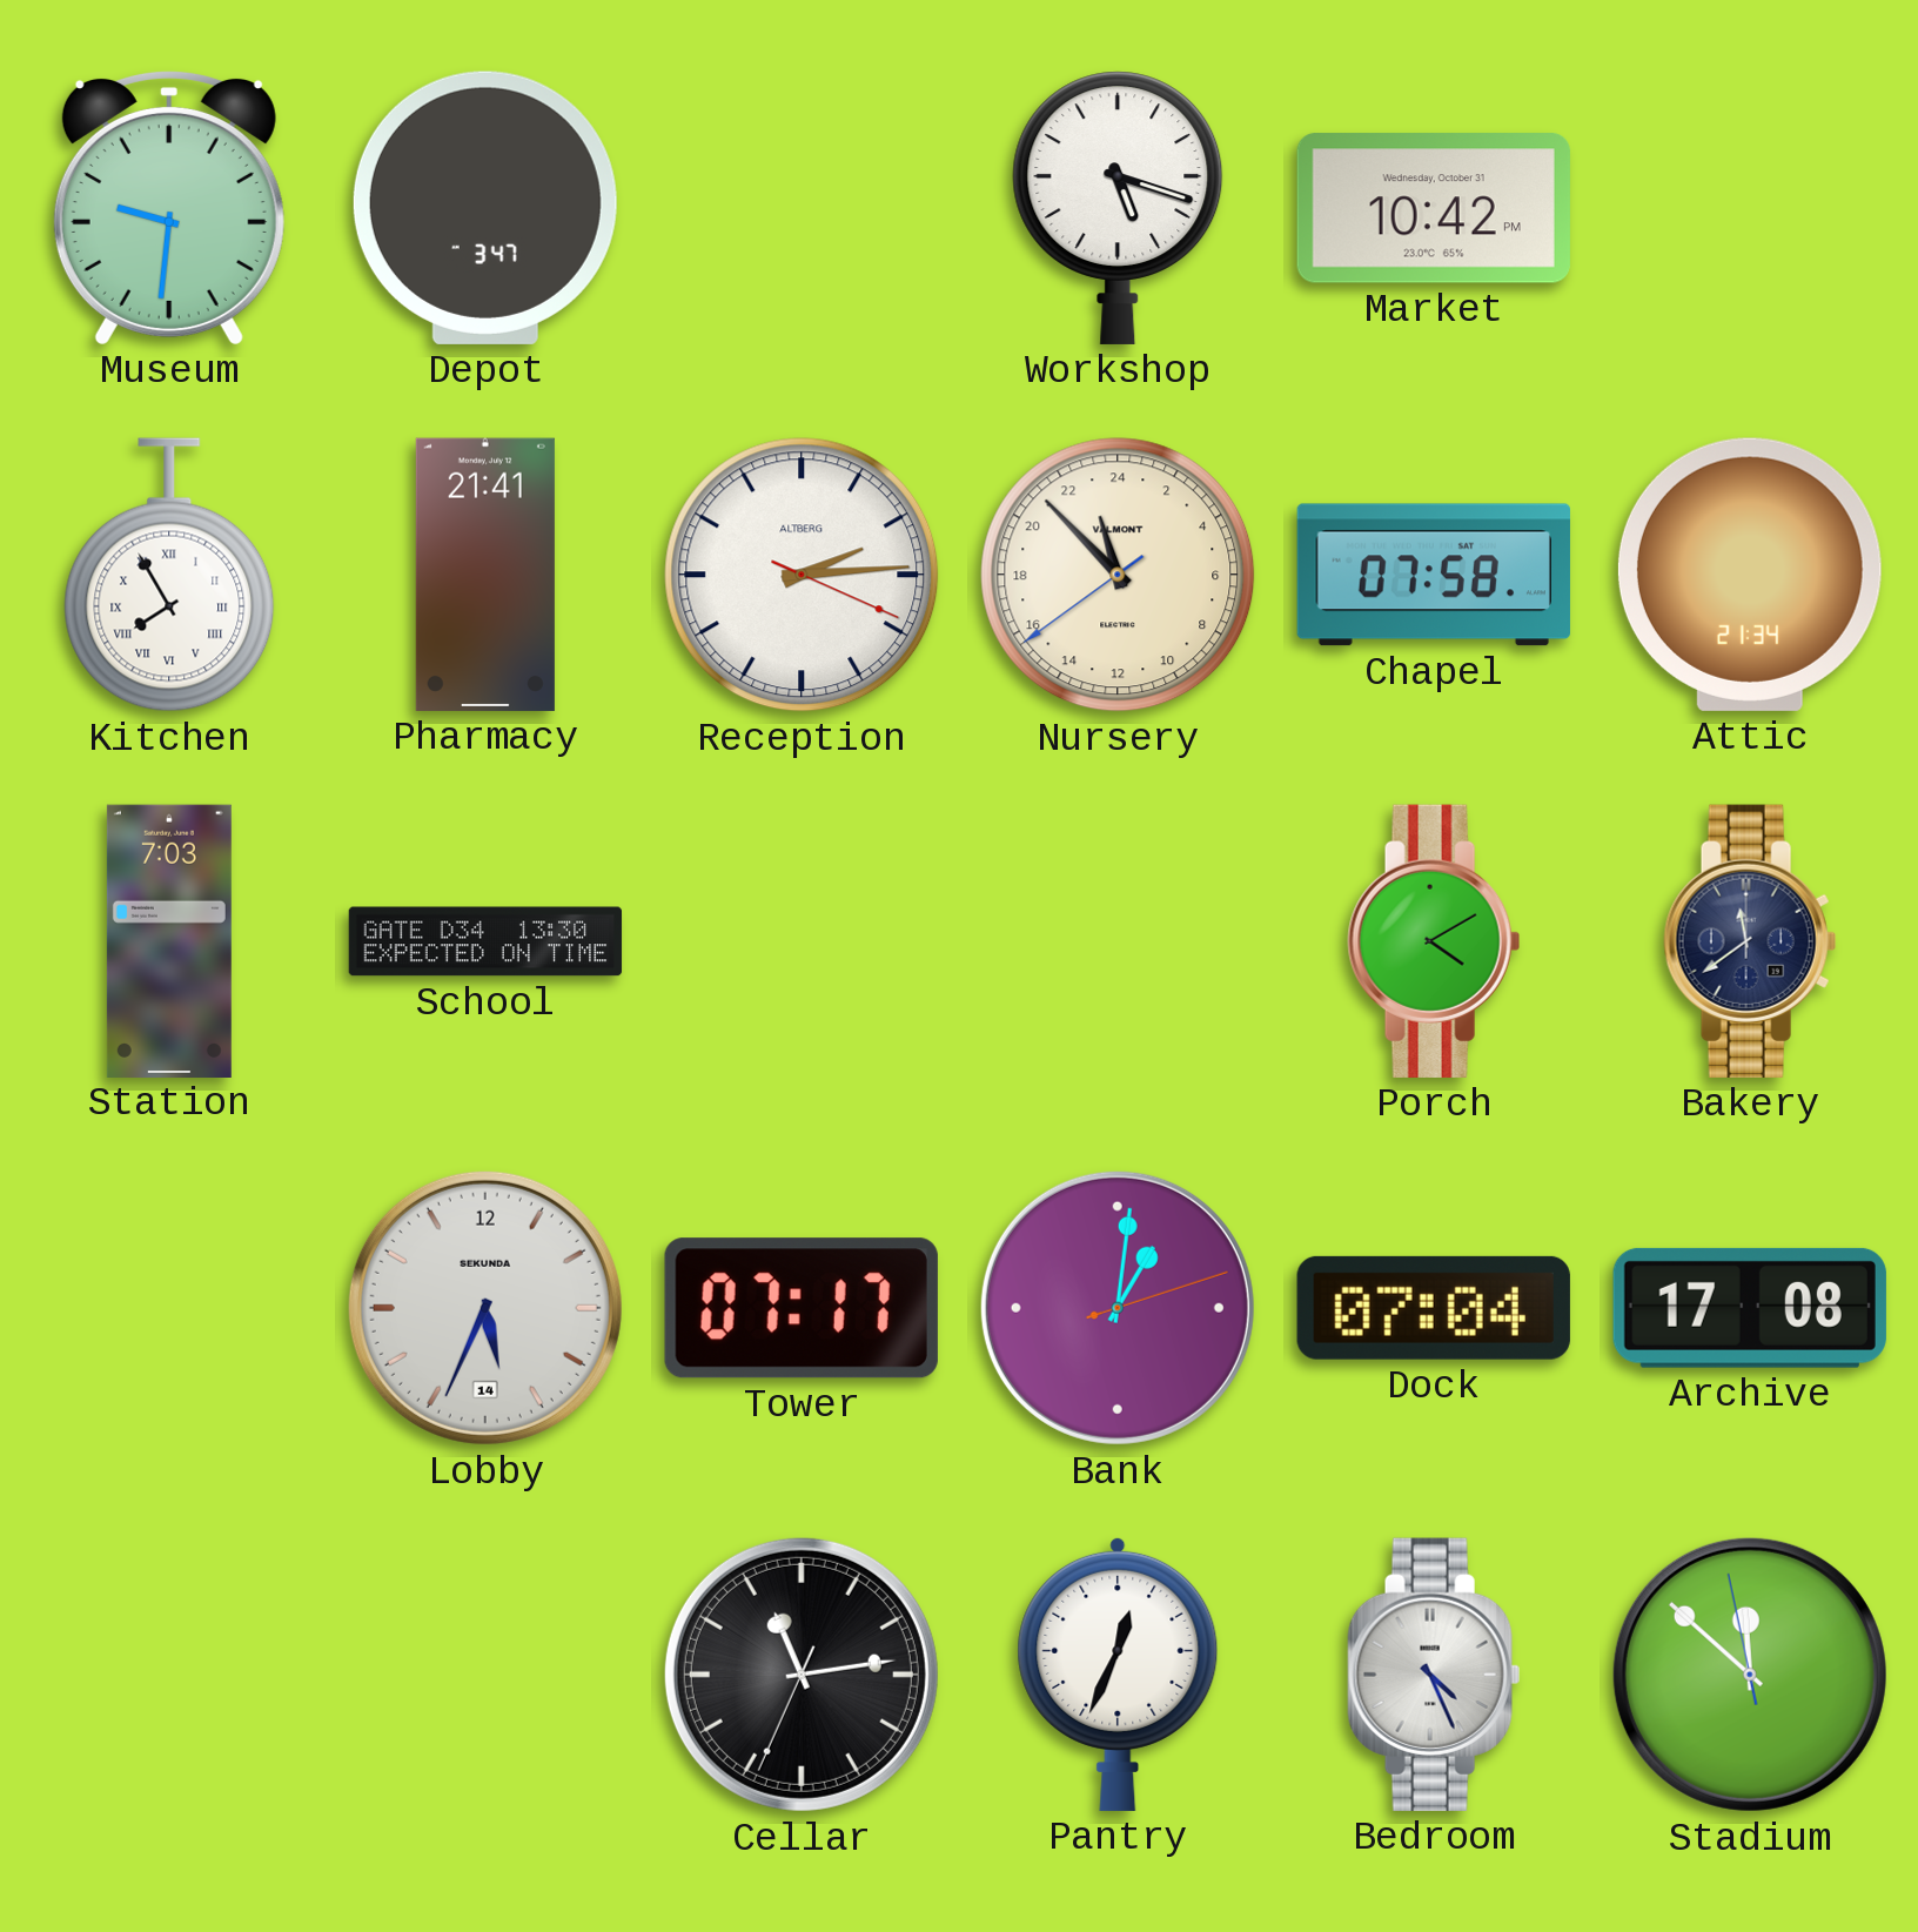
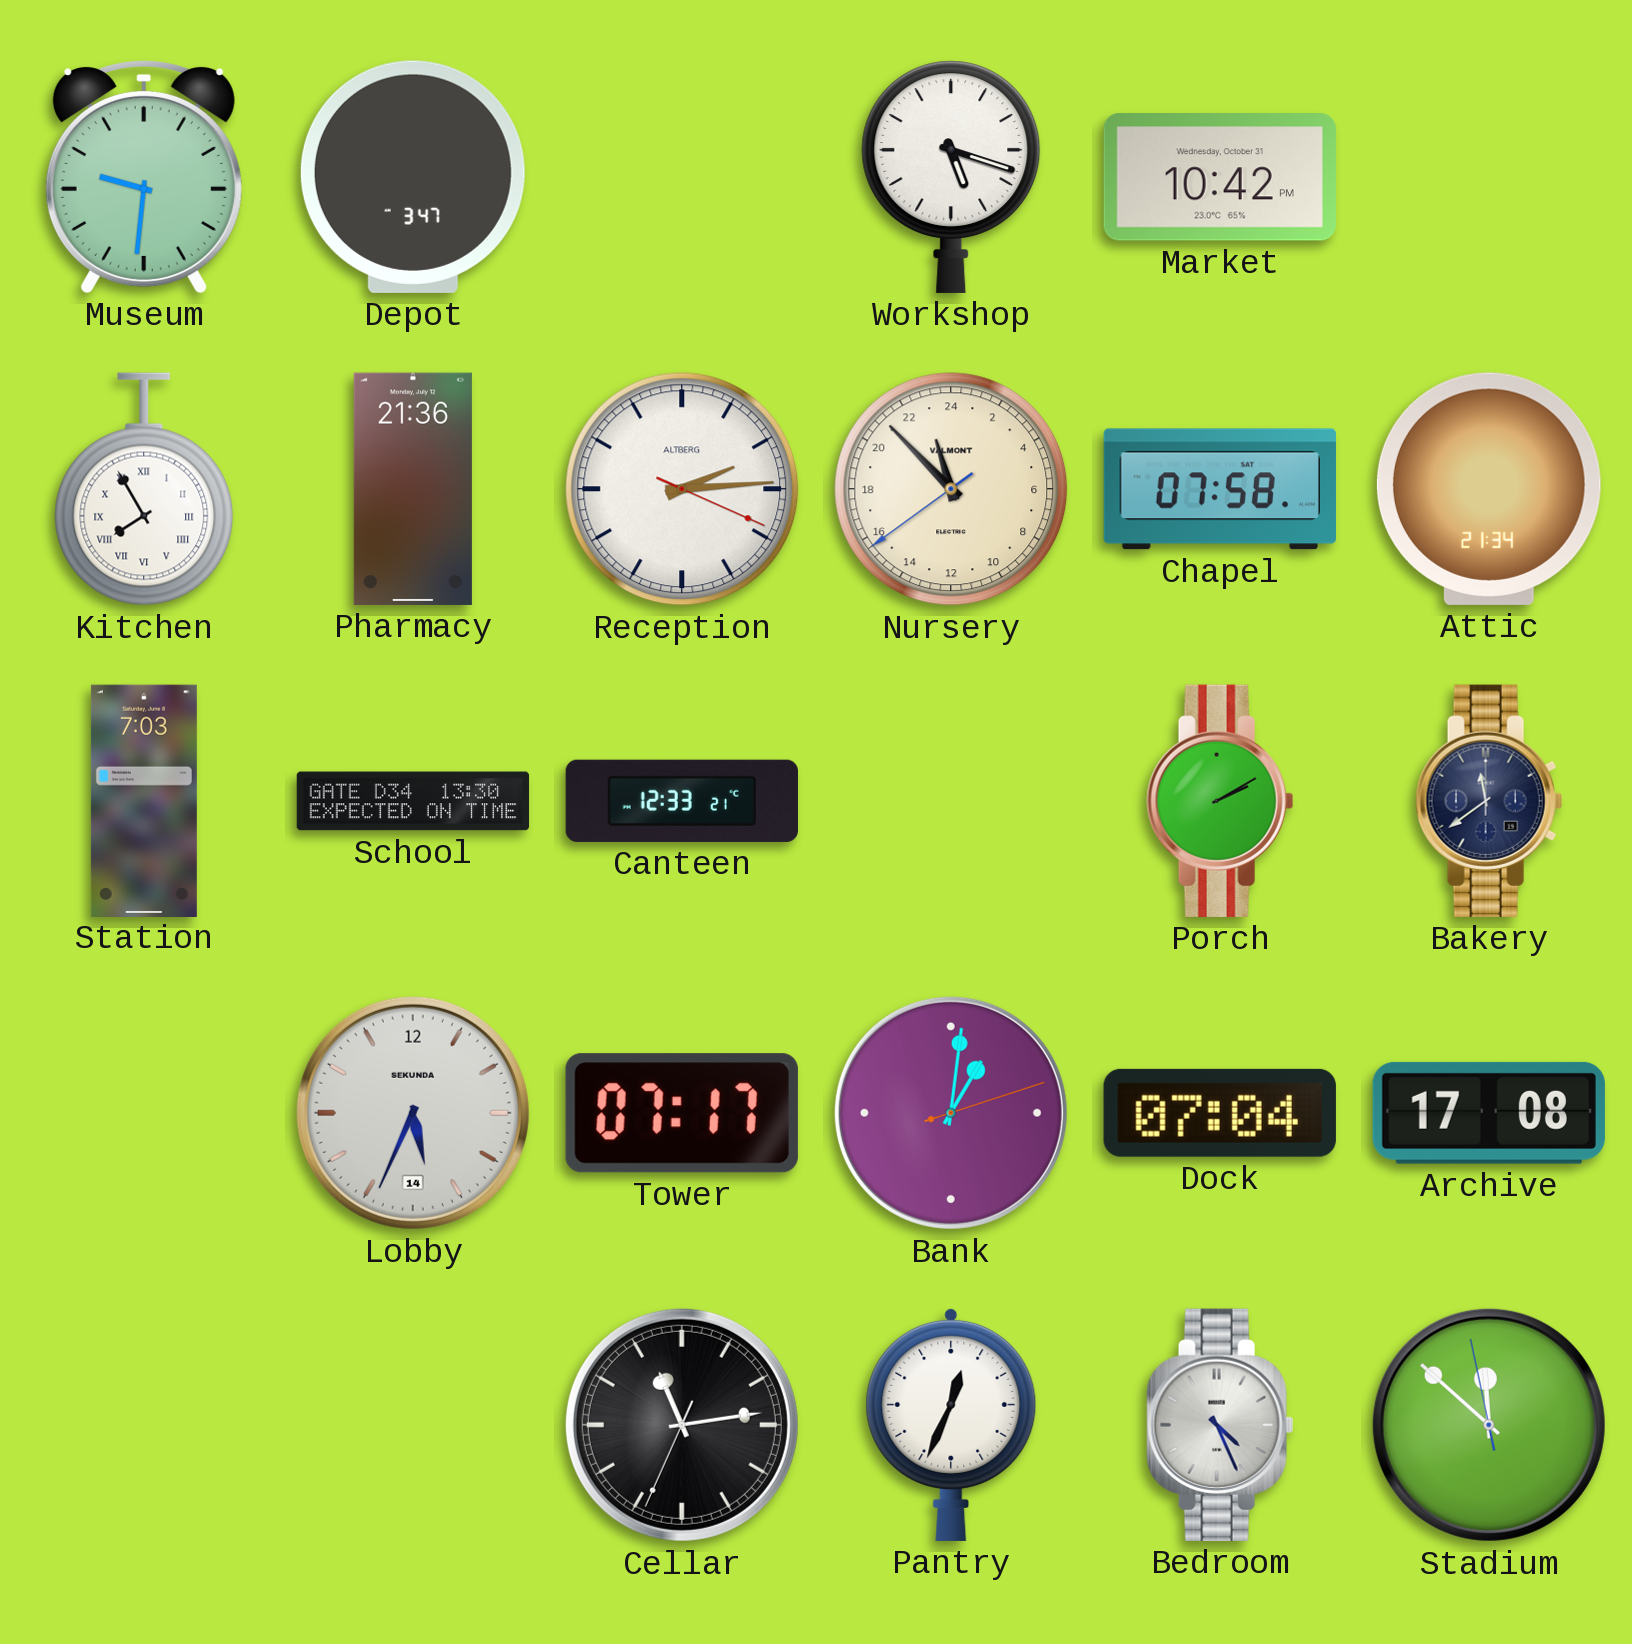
Pharmacy: 21:41 -> 21:36
Canteen: none -> 12:33
Porch: 4:10 -> 2:10
